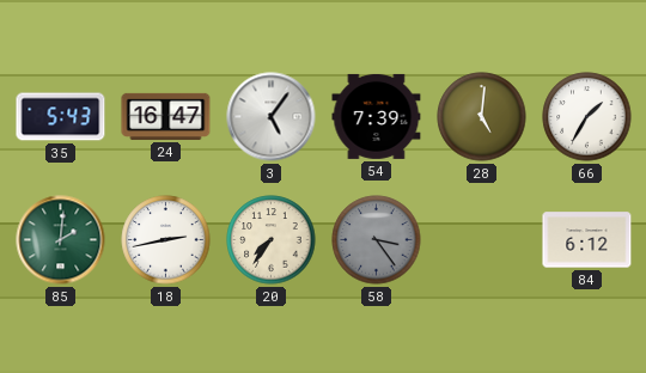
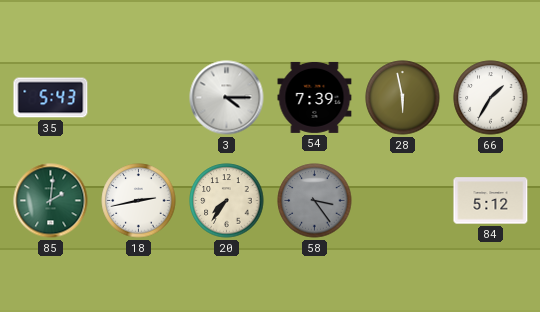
24: 16:47 -> none
3: 5:06 -> 4:15
28: 5:01 -> 5:58
84: 6:12 -> 5:12
